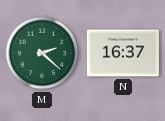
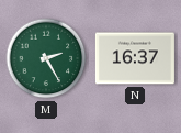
M: 2:22 -> 2:25
